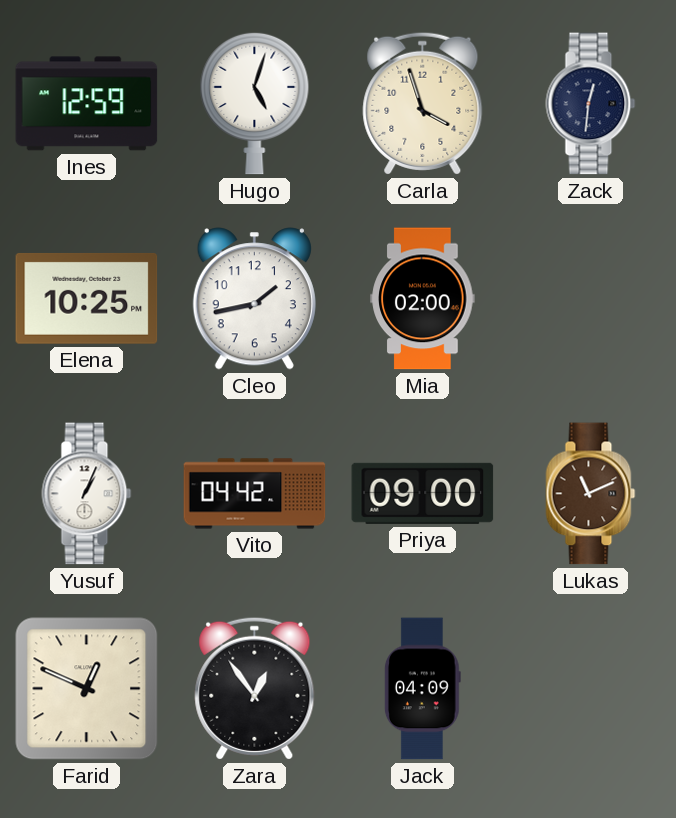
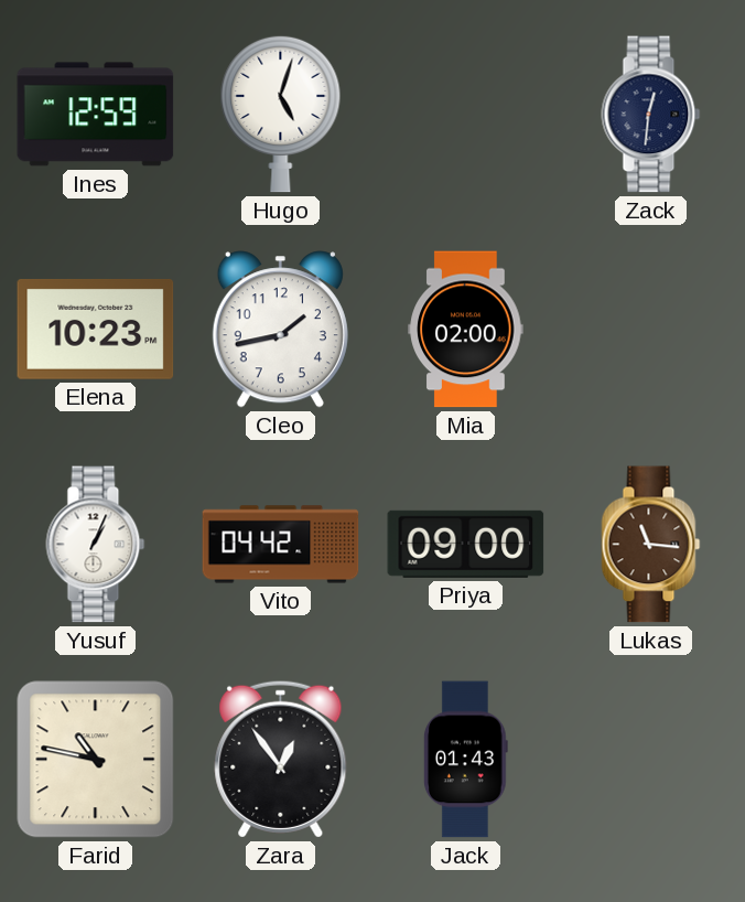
Carla: 3:57 -> none
Elena: 10:25 -> 10:23
Lukas: 11:11 -> 11:16
Farid: 12:49 -> 10:47
Jack: 04:09 -> 01:43
